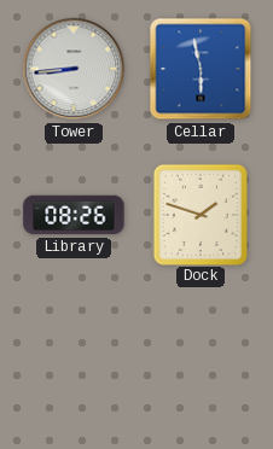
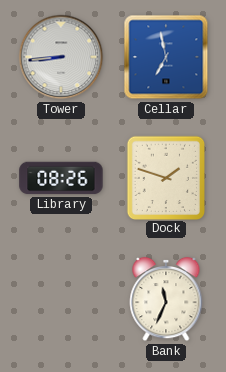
Cellar: 5:58 -> 6:58
Bank: none -> 11:34
